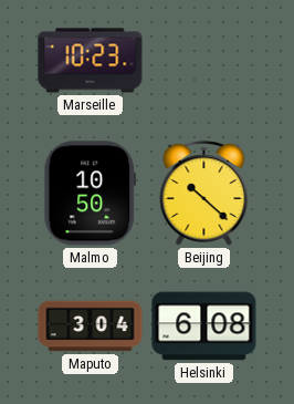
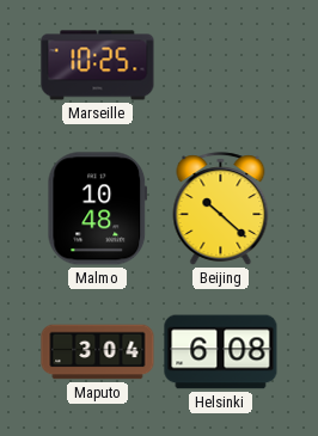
Marseille: 10:23 -> 10:25
Malmo: 10:50 -> 10:48
